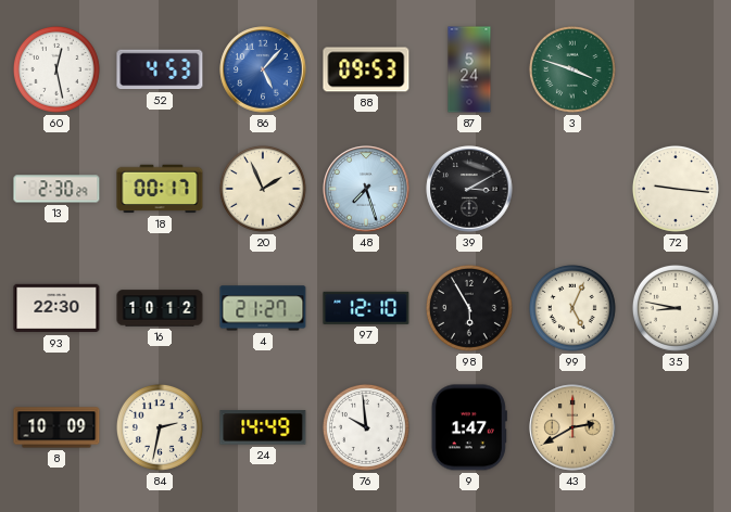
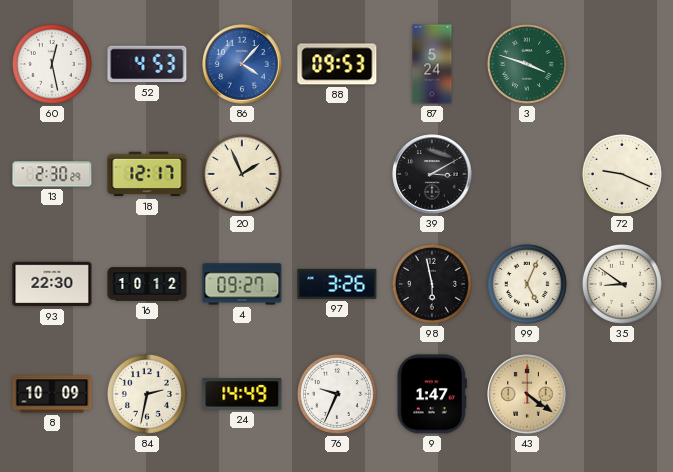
86: 5:07 -> 4:07
18: 00:17 -> 12:17
48: 7:27 -> none
72: 9:16 -> 9:19
4: 21:27 -> 09:27
97: 12:10 -> 3:26
98: 5:55 -> 5:58
35: 8:47 -> 8:51
76: 9:59 -> 9:34
43: 2:40 -> 4:21
